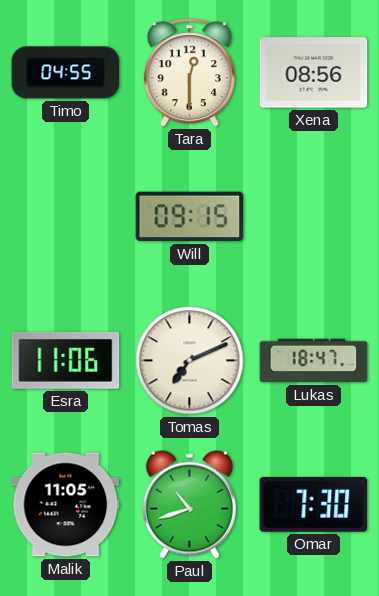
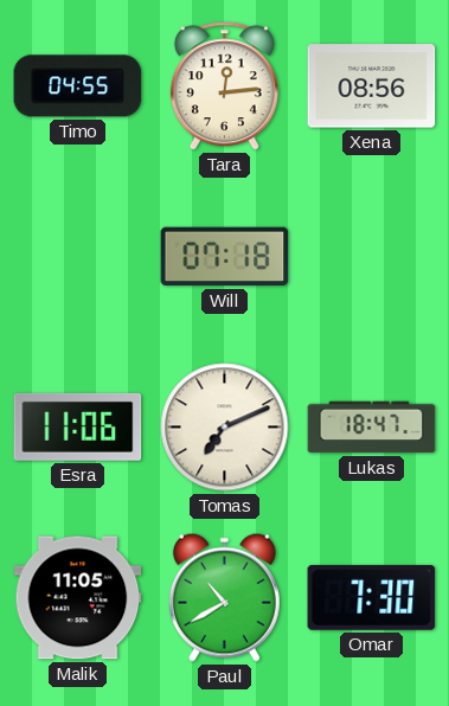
Tara: 12:30 -> 12:14
Will: 09:15 -> 07:18
Paul: 10:42 -> 10:40
